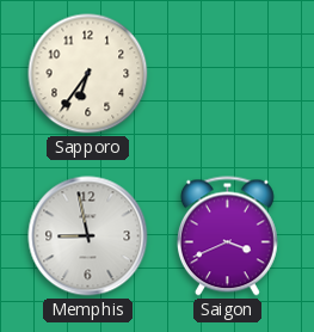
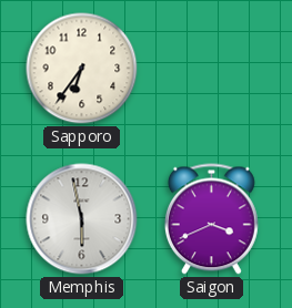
Memphis: 8:58 -> 5:58
